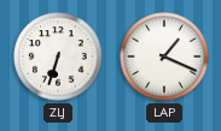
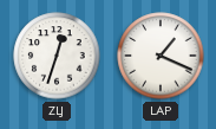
ZLJ: 6:33 -> 12:33
